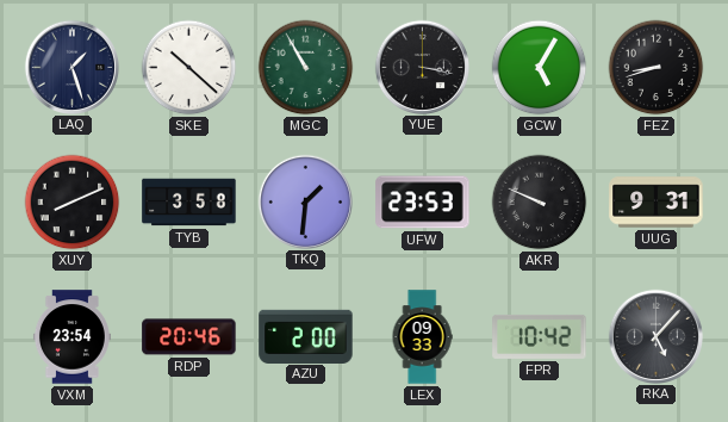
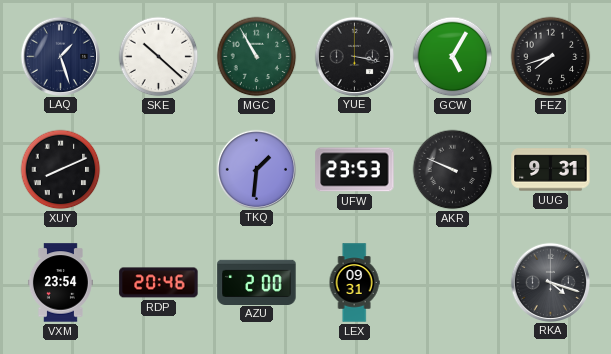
FEZ: 8:42 -> 7:42
TYB: 3:58 -> none
LEX: 09:33 -> 09:31
FPR: 10:42 -> none
RKA: 5:07 -> 4:18
